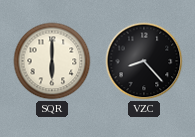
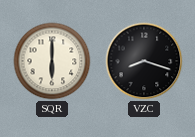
VZC: 8:23 -> 8:18
